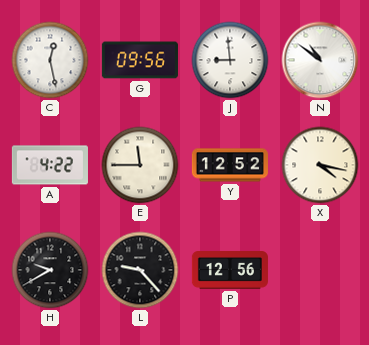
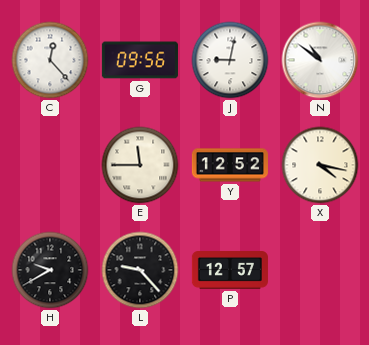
C: 12:28 -> 12:23
J: 8:59 -> 9:02
A: 4:22 -> none
P: 12:56 -> 12:57
